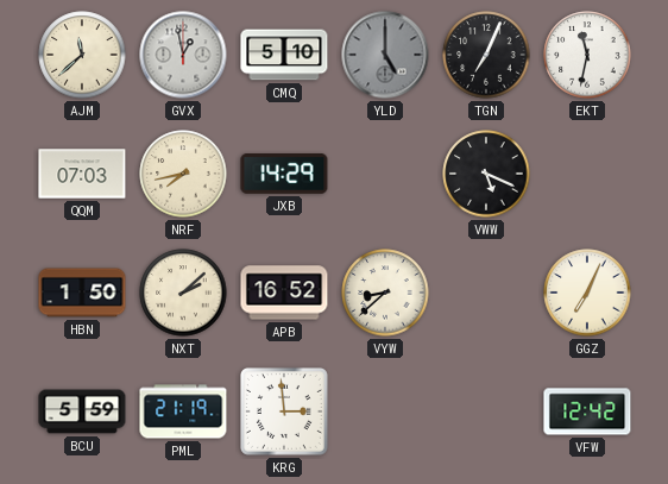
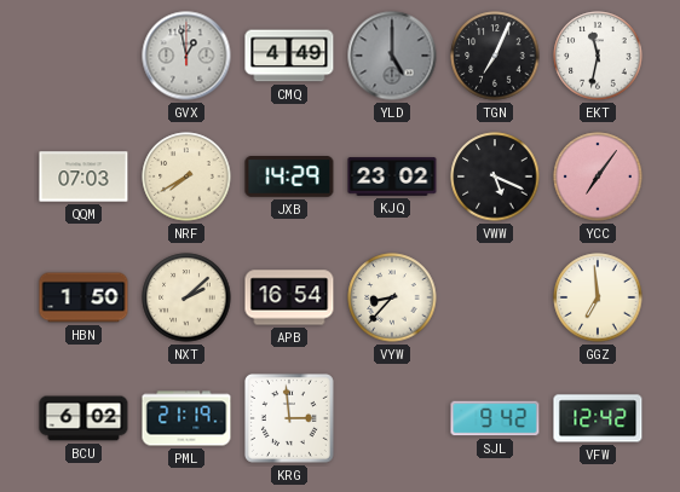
AJM: 11:38 -> none
CMQ: 5:10 -> 4:49
NRF: 7:43 -> 7:40
KJQ: none -> 23:02
YCC: none -> 7:06
APB: 16:52 -> 16:54
VYW: 8:38 -> 8:37
GGZ: 7:04 -> 6:59
BCU: 5:59 -> 6:02
SJL: none -> 9:42
